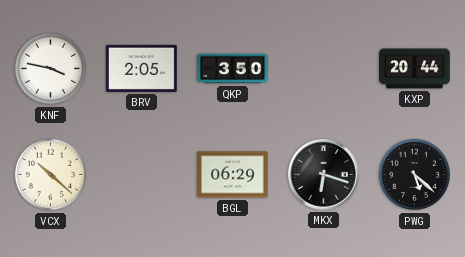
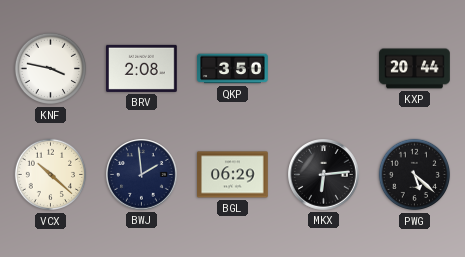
BRV: 2:05 -> 2:08
BWJ: none -> 1:59
MKX: 6:18 -> 6:14
